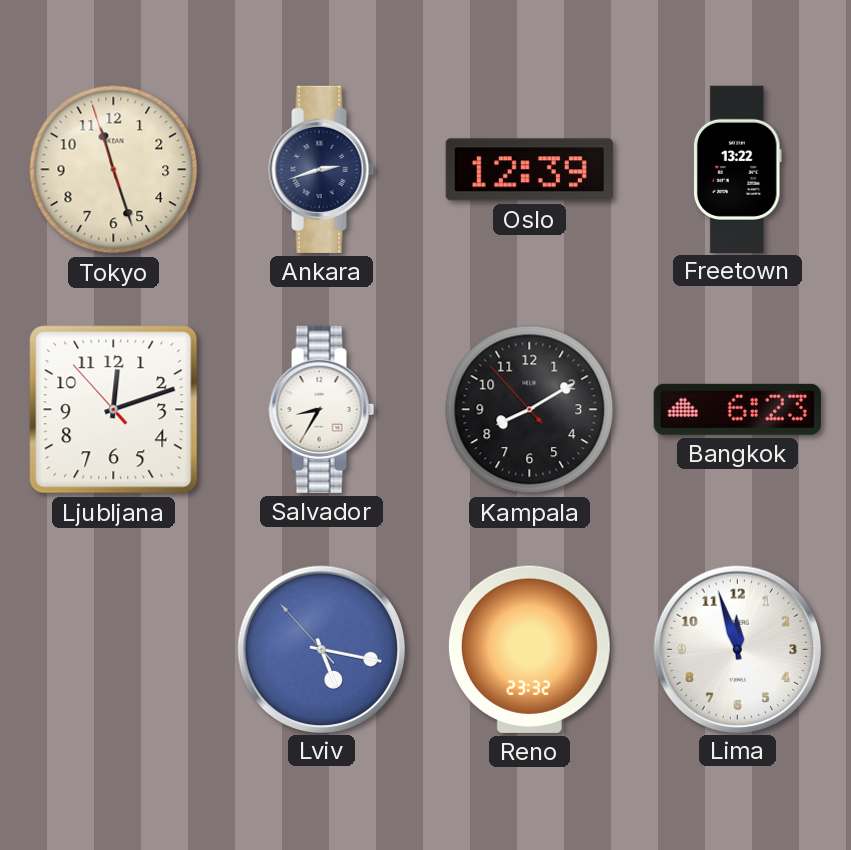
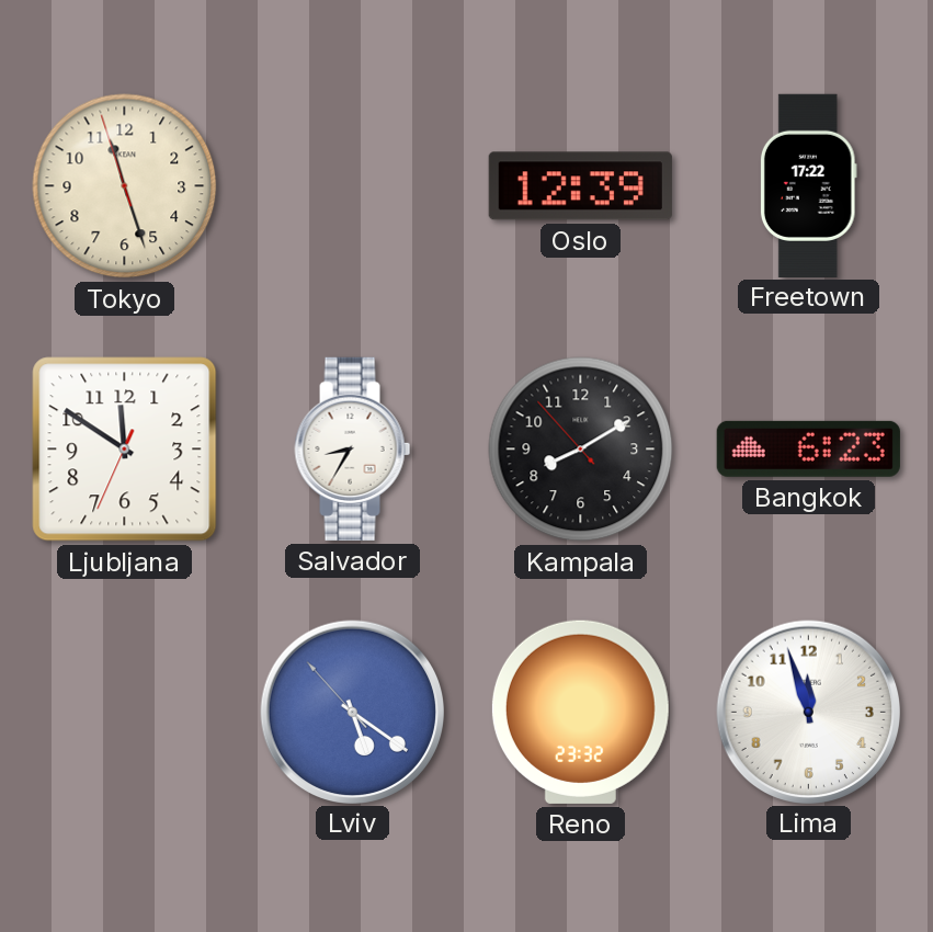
Ankara: 2:42 -> none
Freetown: 13:22 -> 17:22
Ljubljana: 12:11 -> 11:50
Lviv: 5:16 -> 5:20
